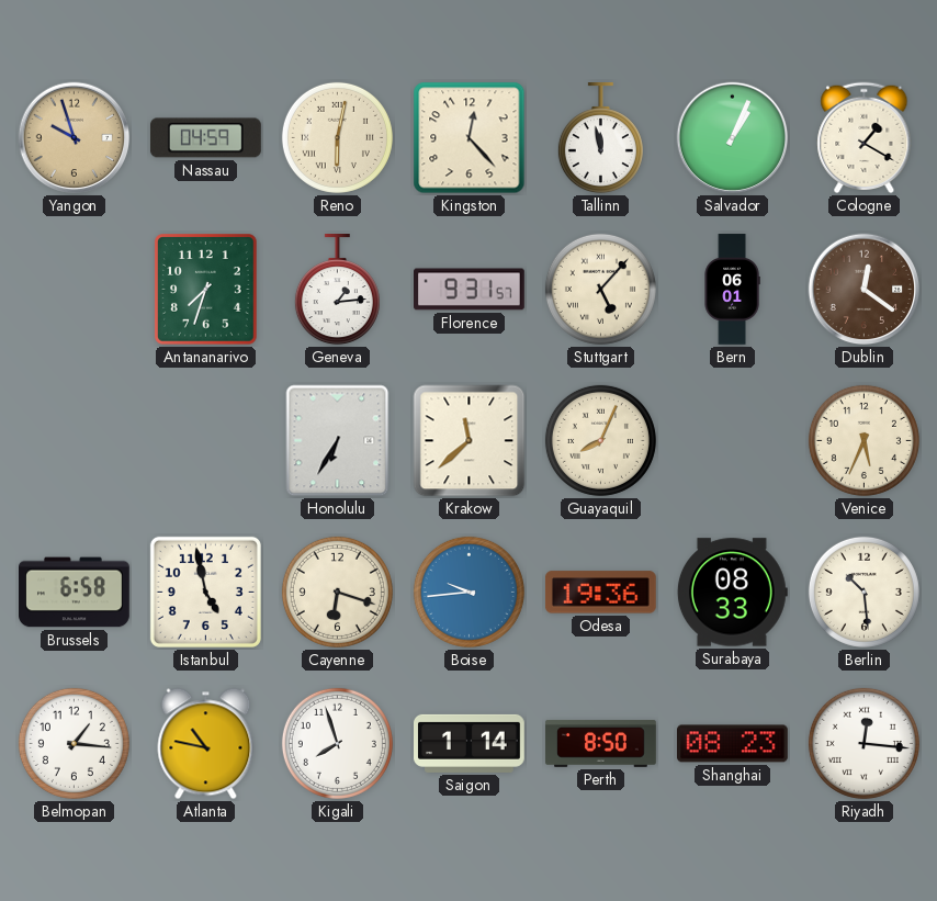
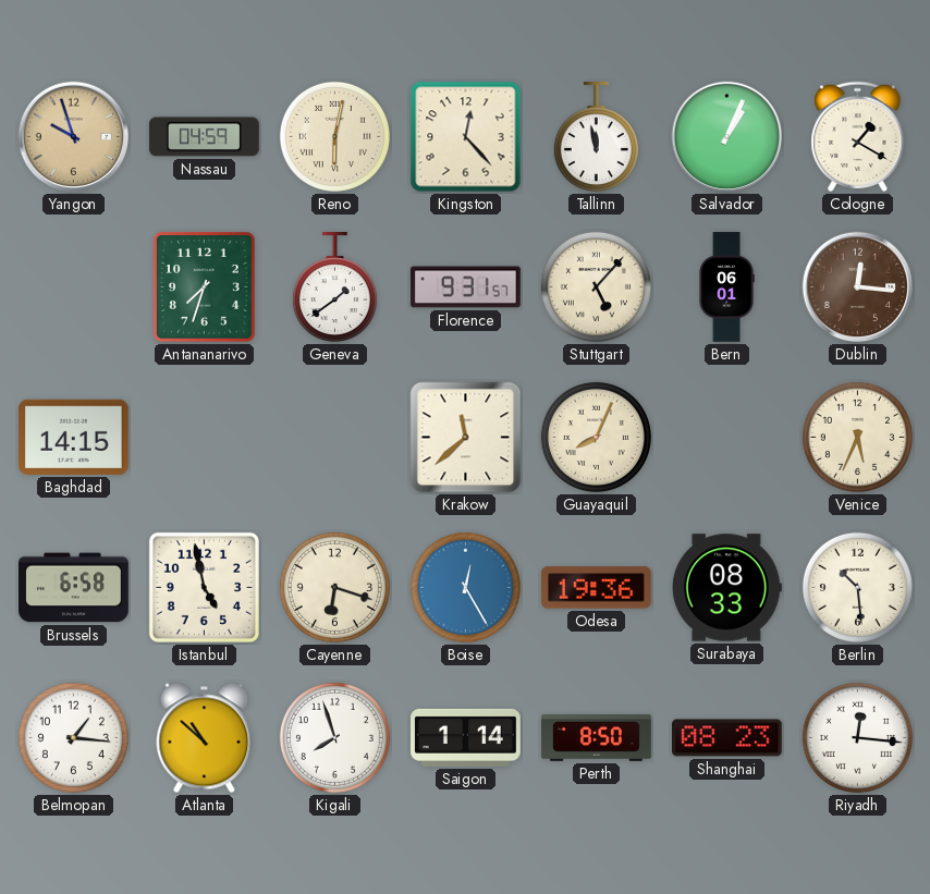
Geneva: 1:14 -> 1:39
Dublin: 12:21 -> 12:16
Baghdad: none -> 14:15
Honolulu: 6:35 -> none
Boise: 9:44 -> 12:25
Atlanta: 10:47 -> 10:52
